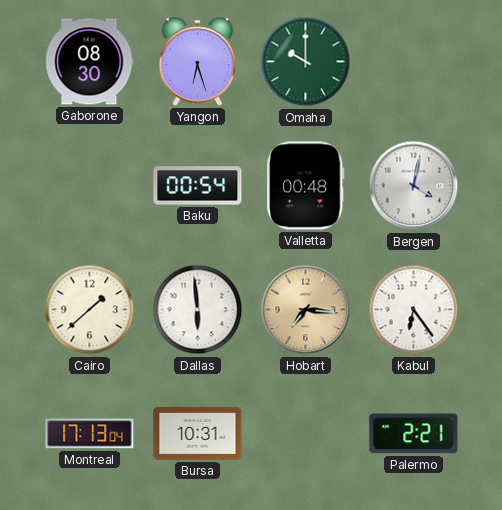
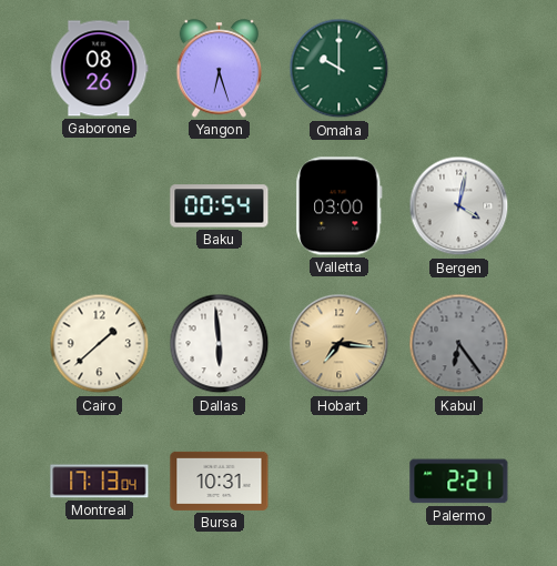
Gaborone: 08:30 -> 08:26
Valletta: 00:48 -> 03:00
Kabul dial: white -> grey
